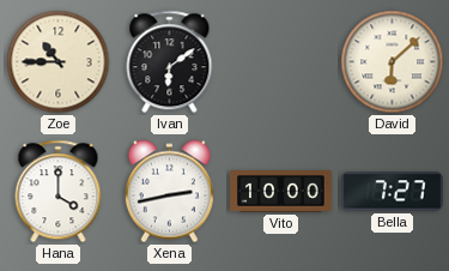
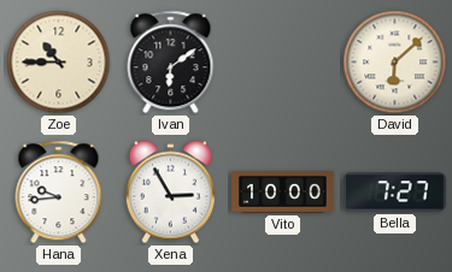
Hana: 4:00 -> 9:44
Xena: 2:43 -> 2:55
